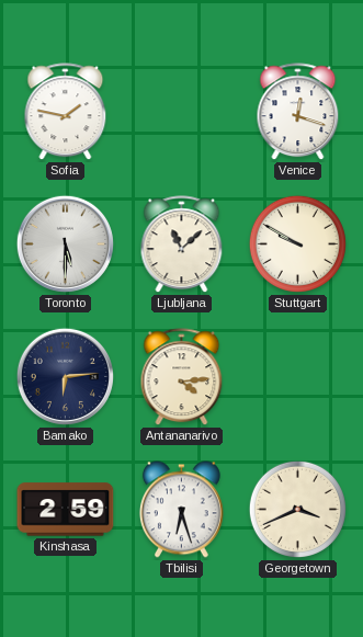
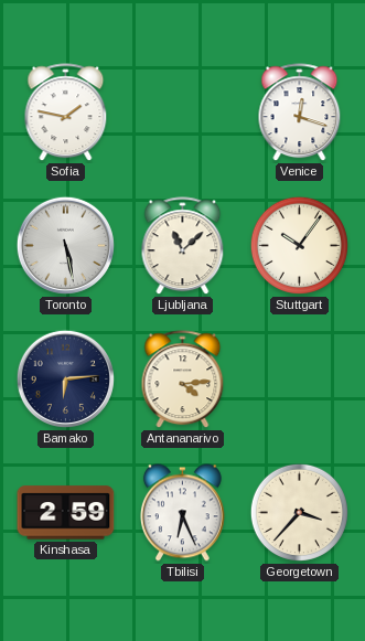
Toronto: 5:30 -> 5:28
Stuttgart: 9:50 -> 10:06
Tbilisi: 6:27 -> 6:26
Georgetown: 3:41 -> 3:37
